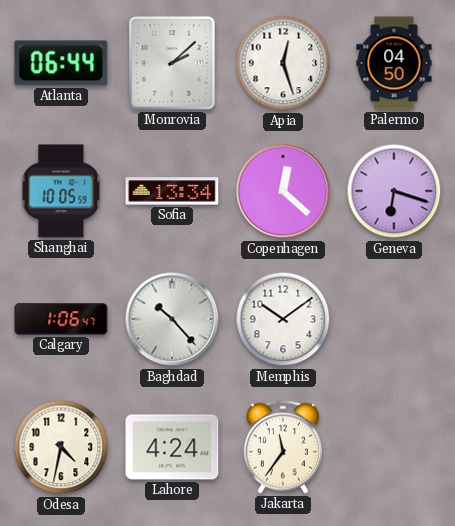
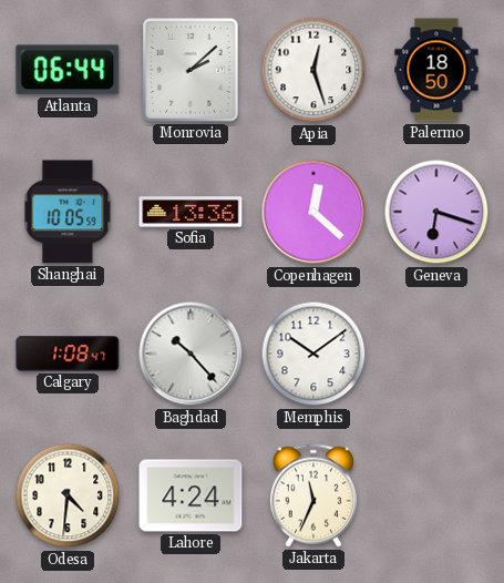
Palermo: 04:50 -> 18:50
Sofia: 13:34 -> 13:36
Calgary: 1:06 -> 1:08
Odesa: 4:32 -> 4:31
Jakarta: 11:36 -> 11:34
